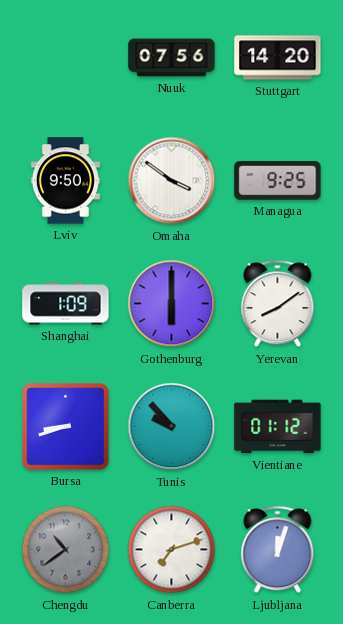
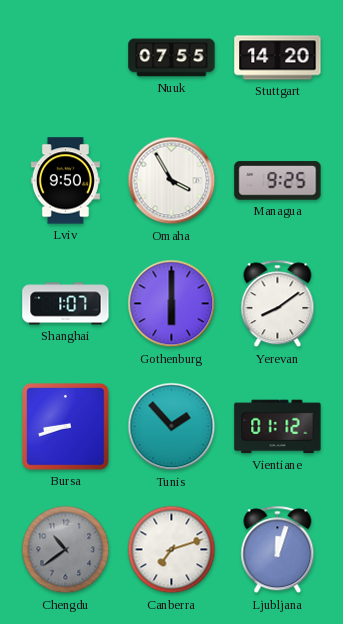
Nuuk: 07:56 -> 07:55
Omaha: 3:51 -> 3:55
Shanghai: 1:09 -> 1:07
Tunis: 9:53 -> 1:53
